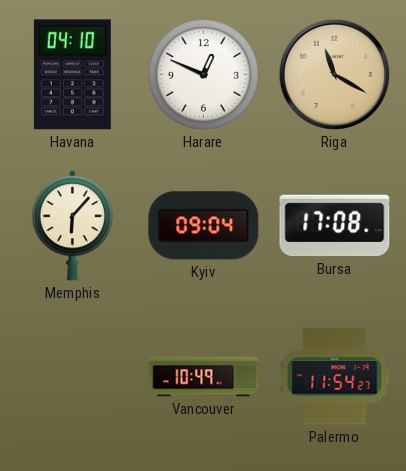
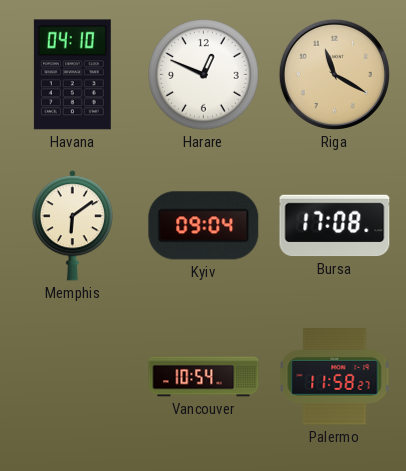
Memphis: 6:07 -> 6:09
Vancouver: 10:49 -> 10:54
Palermo: 11:54 -> 11:58
